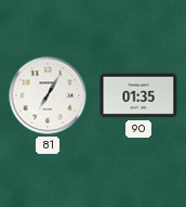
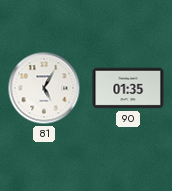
81: 7:05 -> 5:05
